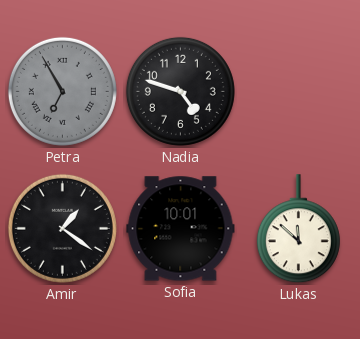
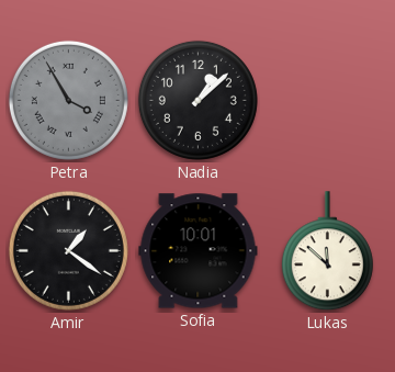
Petra: 6:55 -> 3:55
Nadia: 4:48 -> 1:08
